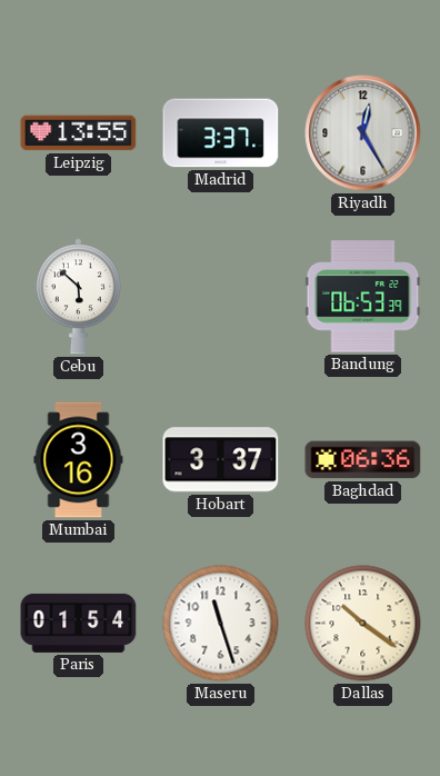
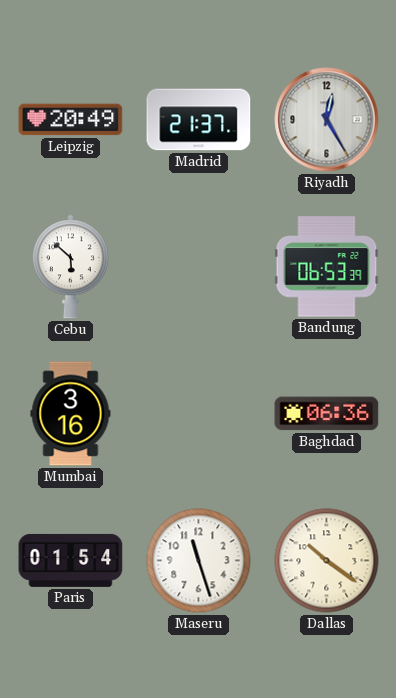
Leipzig: 13:55 -> 20:49
Madrid: 3:37 -> 21:37
Hobart: 3:37 -> none
